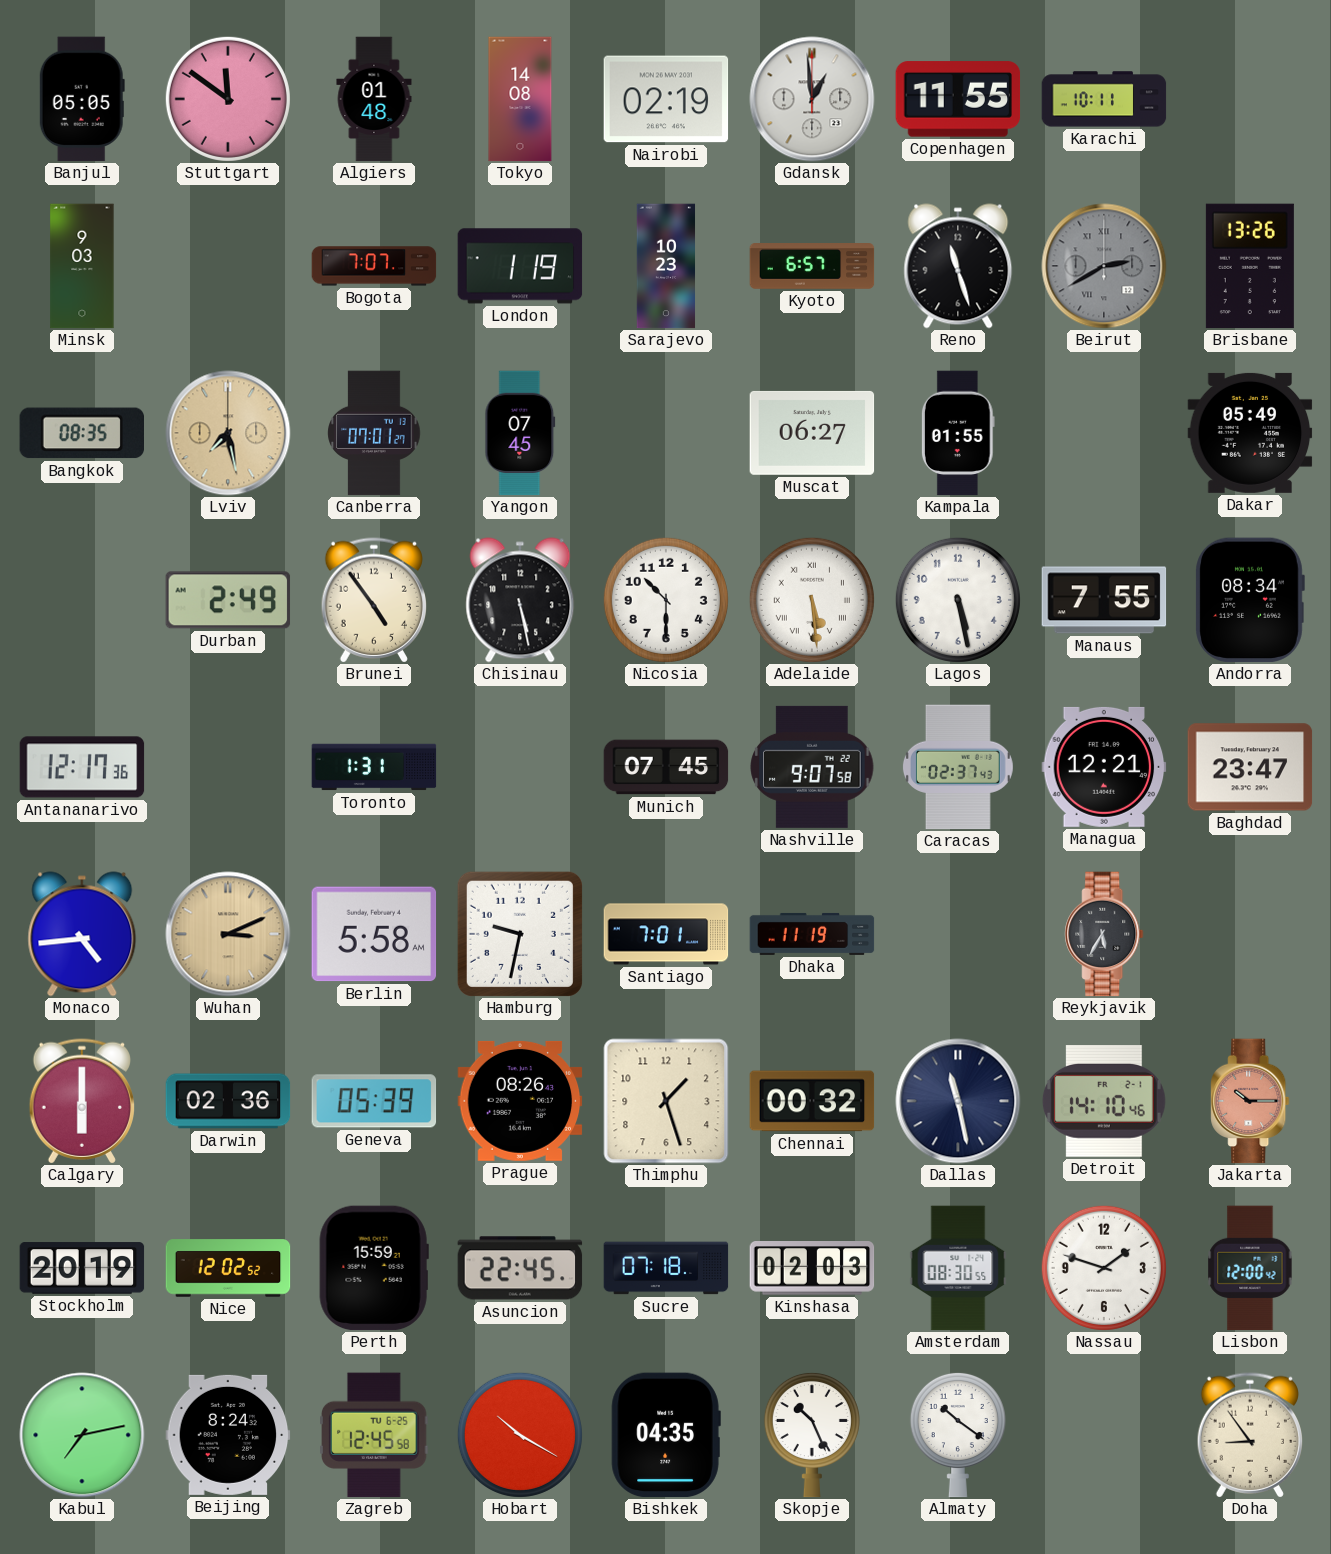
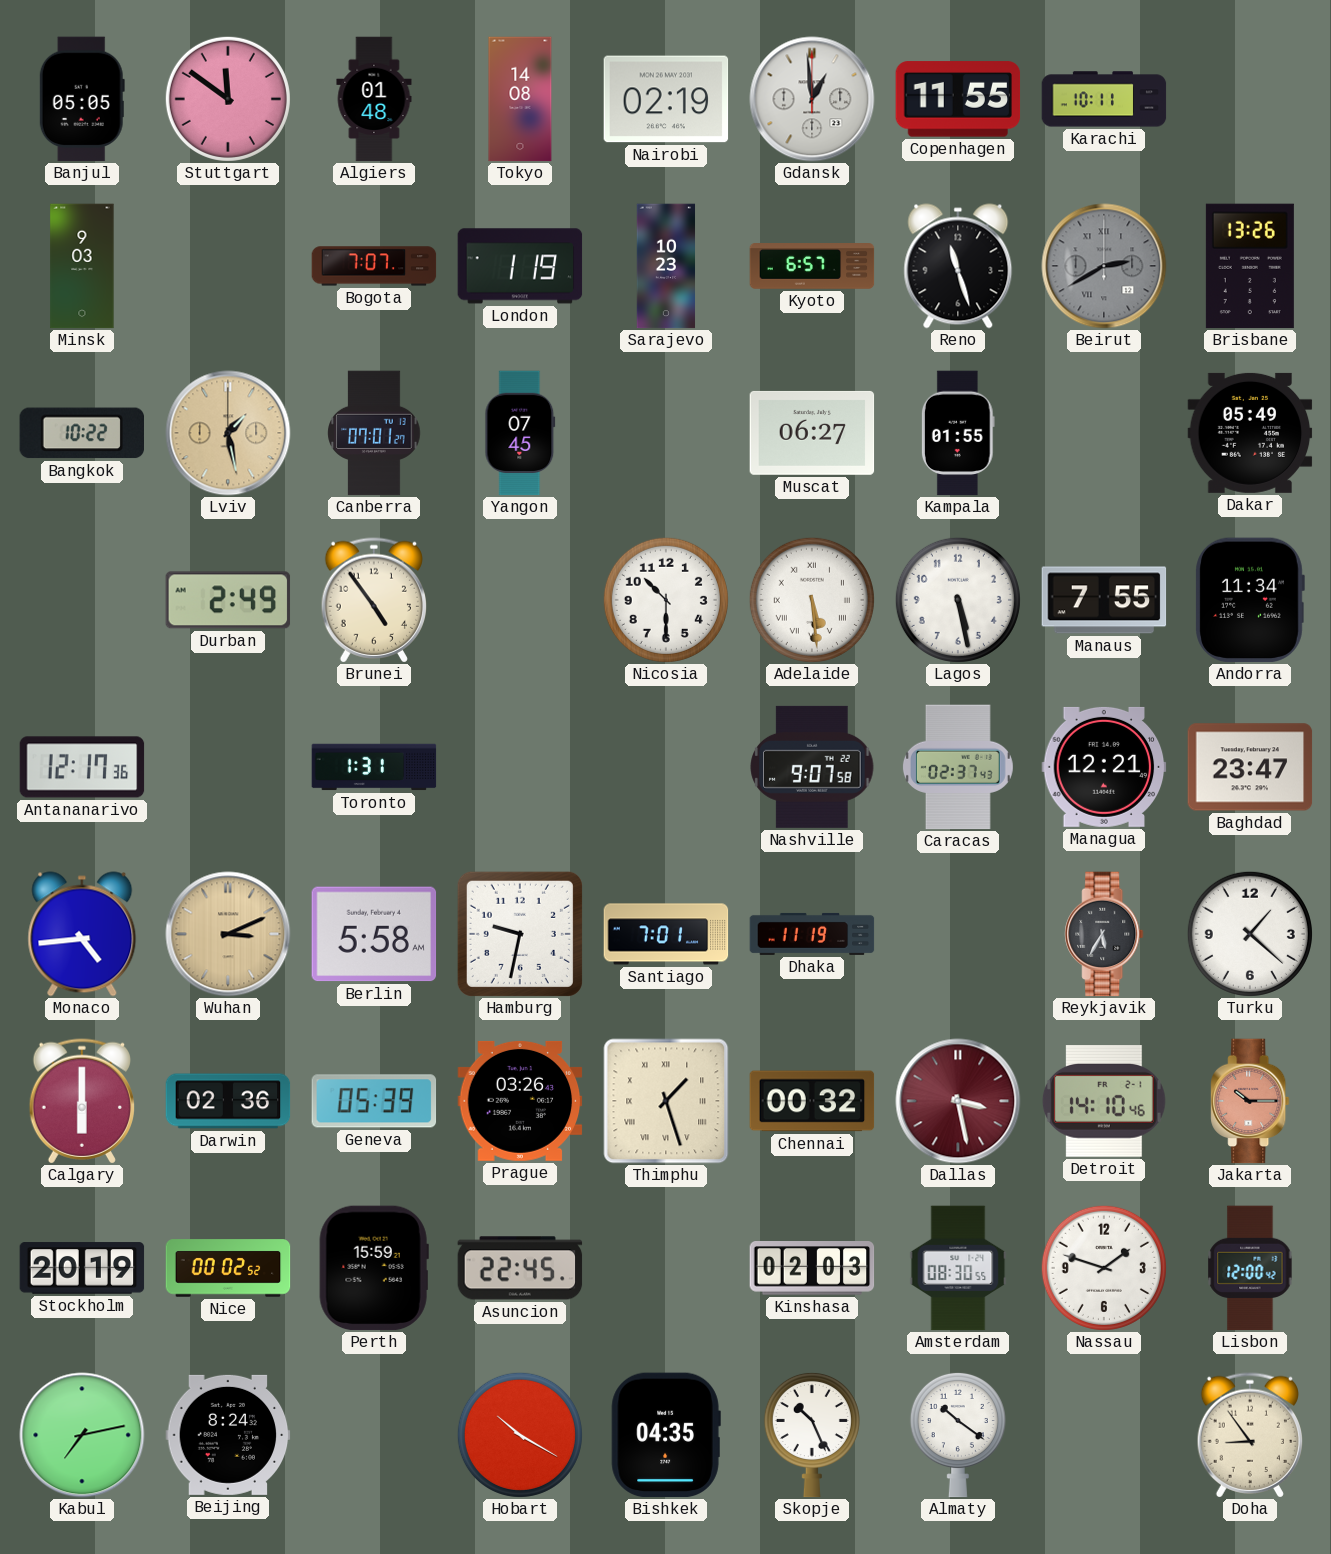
Bangkok: 08:35 -> 10:22
Lviv: 7:28 -> 1:28
Chisinau: 5:28 -> none
Andorra: 08:34 -> 11:34
Munich: 07:45 -> none
Turku: none -> 1:22
Prague: 08:26 -> 03:26
Thimphu numerals: Arabic -> Roman
Dallas: 11:28 -> 3:28
Dallas dial: navy -> burgundy
Nice: 12:02 -> 00:02
Sucre: 07:18 -> none
Zagreb: 12:45 -> none
